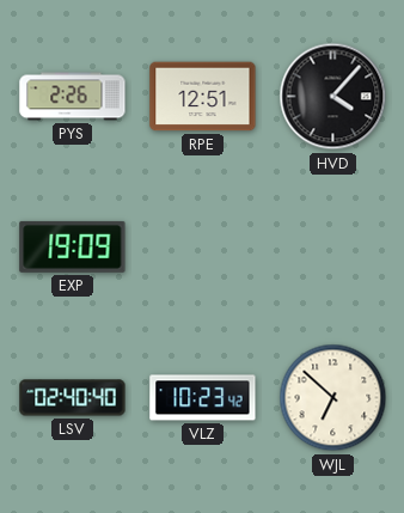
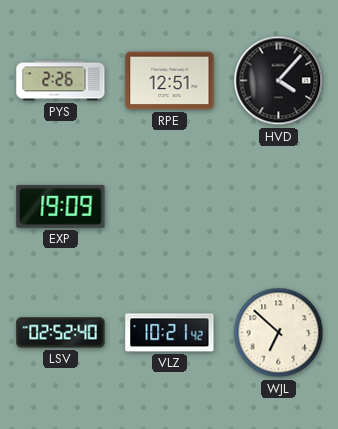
LSV: 02:40 -> 02:52
VLZ: 10:23 -> 10:21
